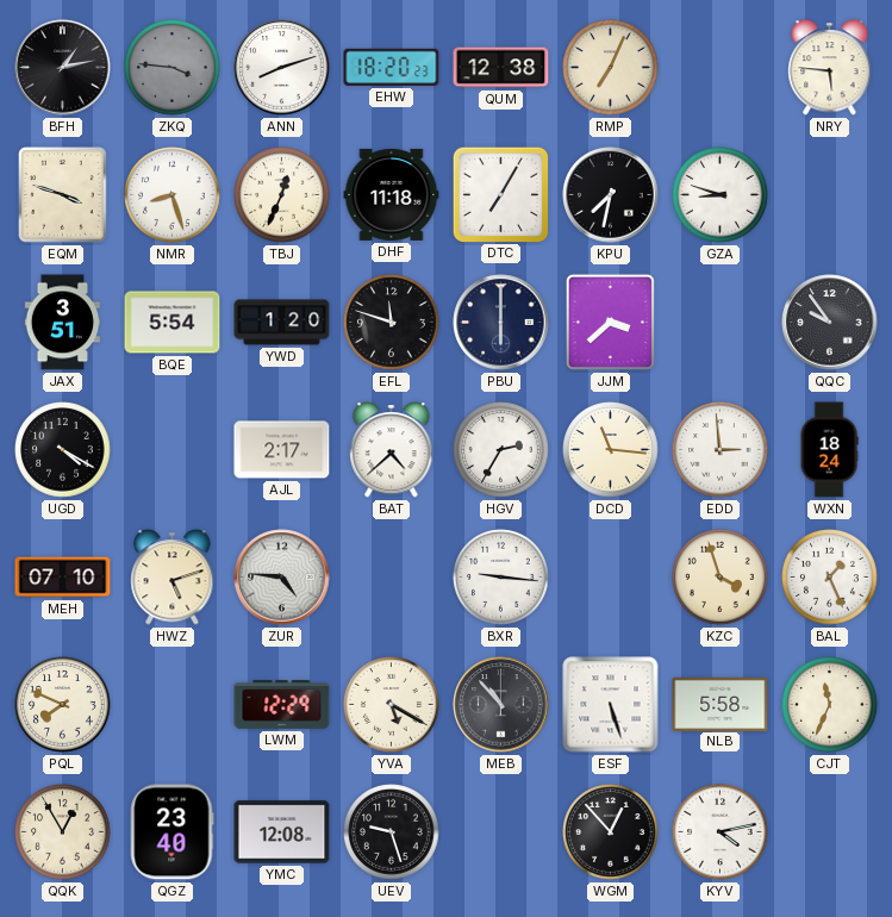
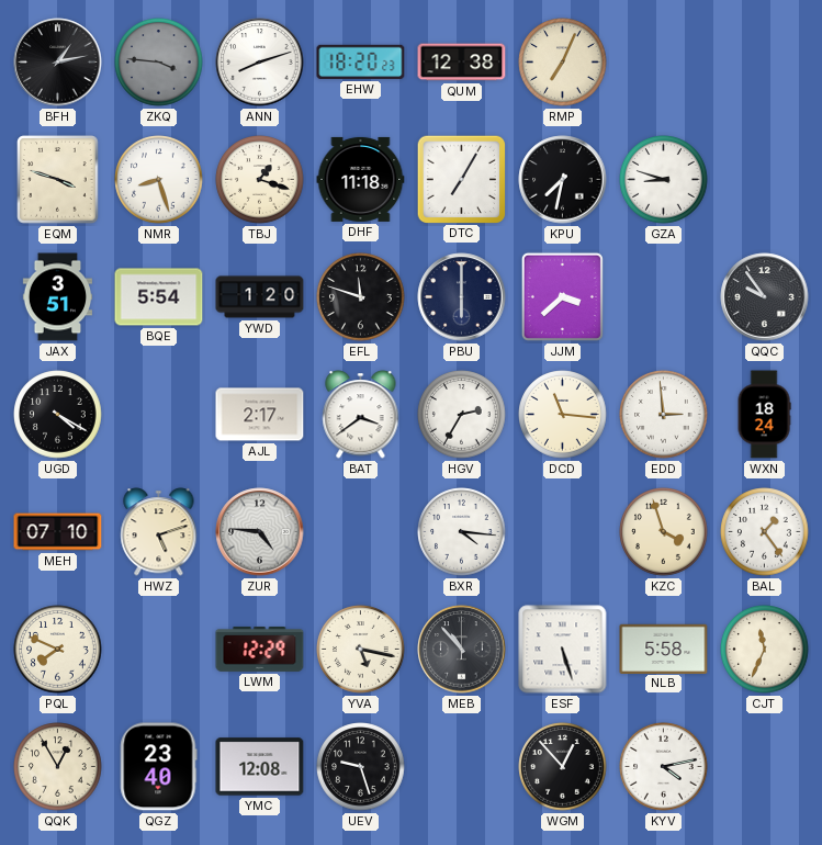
NRY: 5:46 -> none
TBJ: 12:34 -> 1:18
BAT: 4:38 -> 3:39
BXR: 9:16 -> 4:16
BAL: 1:26 -> 1:24
YVA: 5:20 -> 5:17
